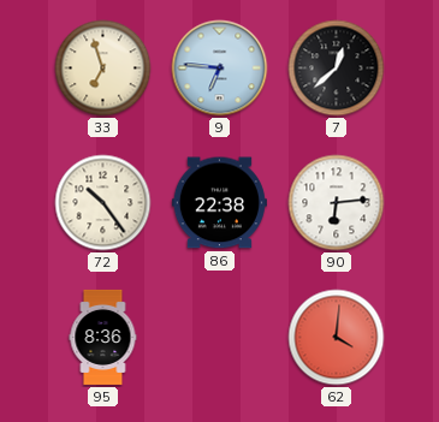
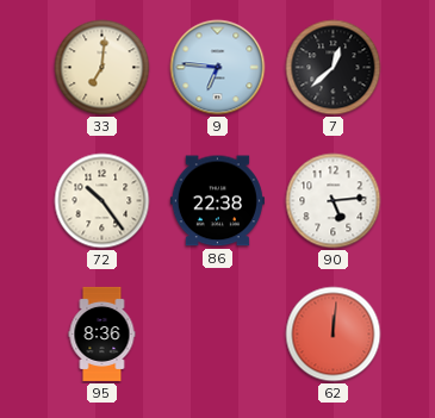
33: 6:57 -> 7:01
90: 6:14 -> 5:14
62: 4:01 -> 12:01
